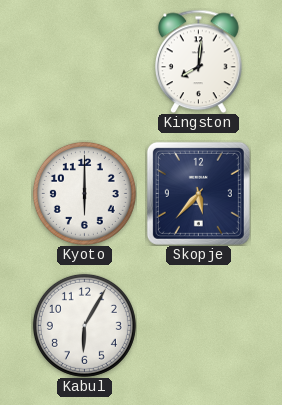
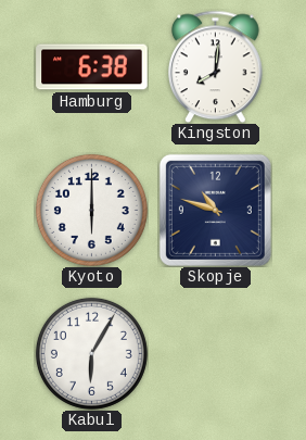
Hamburg: none -> 6:38
Skopje: 5:37 -> 10:48
